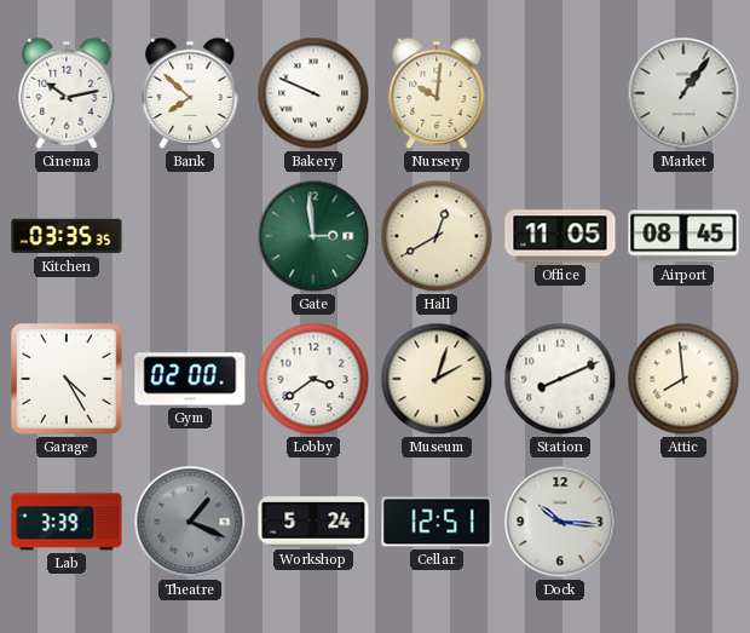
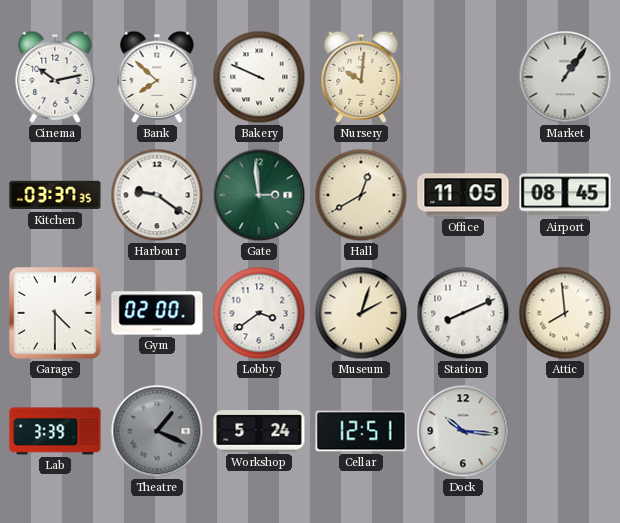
Kitchen: 03:35 -> 03:37
Harbour: none -> 9:21
Garage: 4:25 -> 4:30
